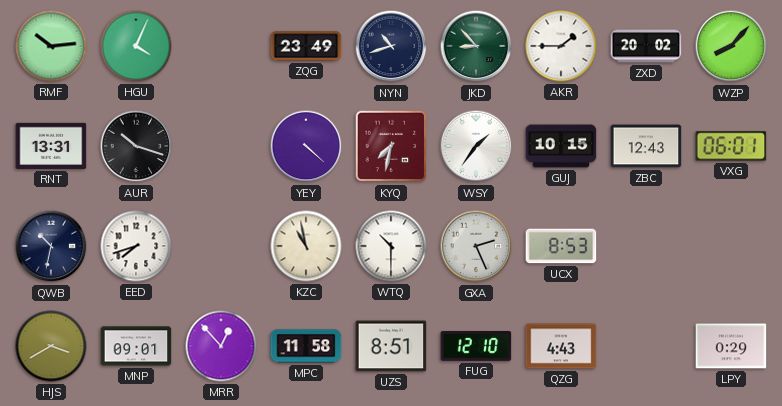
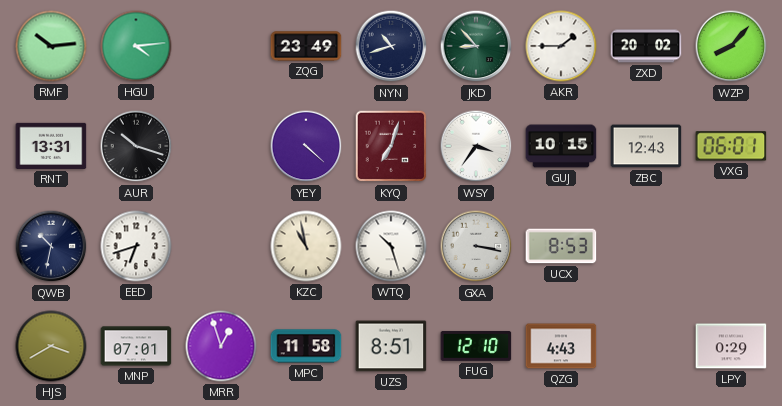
HGU: 4:04 -> 4:14
KYQ: 7:32 -> 7:03
WSY: 1:36 -> 3:36
EED: 7:42 -> 6:42
WTQ: 10:30 -> 10:27
GXA: 2:26 -> 3:17
MNP: 09:01 -> 07:01
MRR: 12:53 -> 12:57
